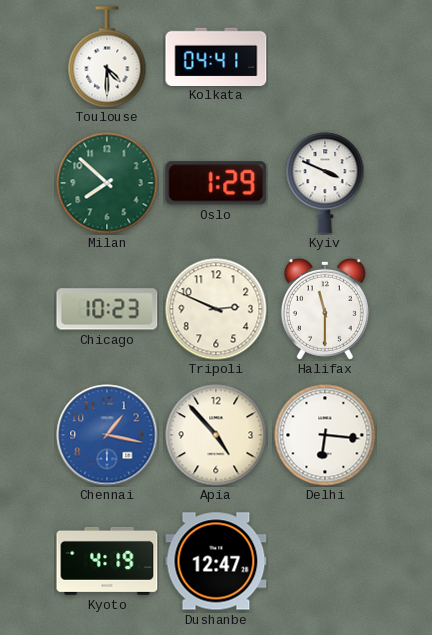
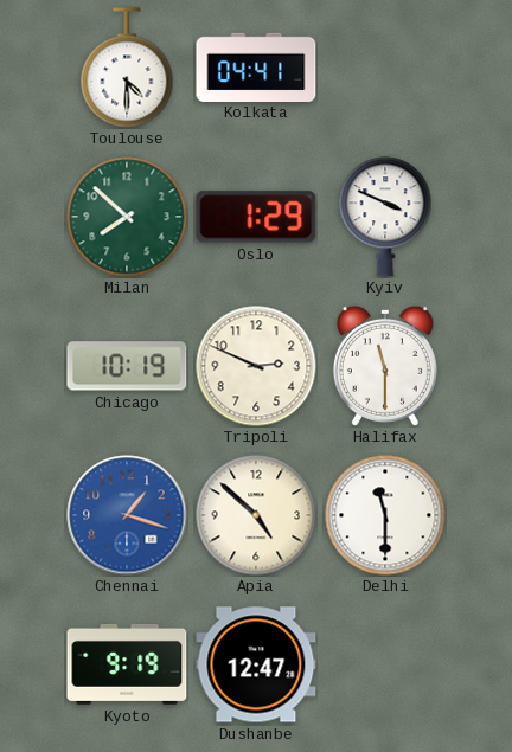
Chicago: 10:23 -> 10:19
Chennai: 1:17 -> 1:18
Apia: 4:53 -> 4:52
Delhi: 6:16 -> 11:30
Kyoto: 4:19 -> 9:19
